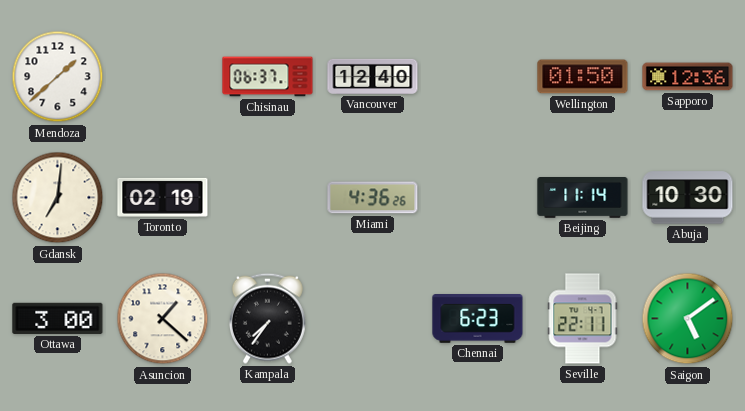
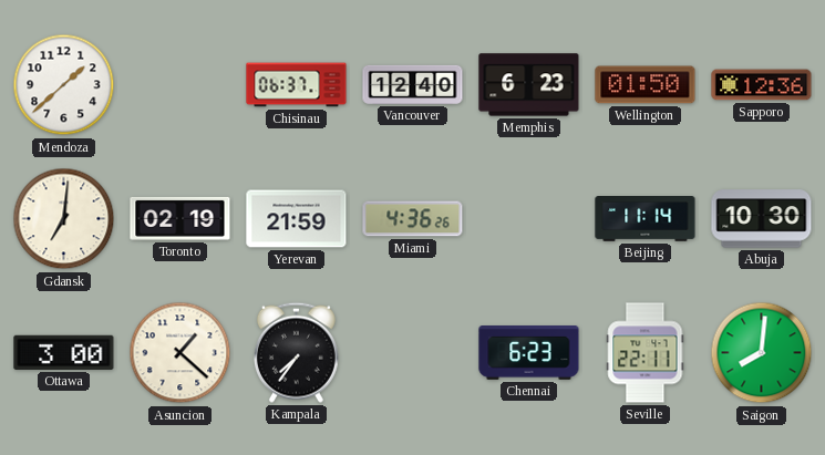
Memphis: none -> 6:23
Yerevan: none -> 21:59
Saigon: 5:09 -> 8:01
